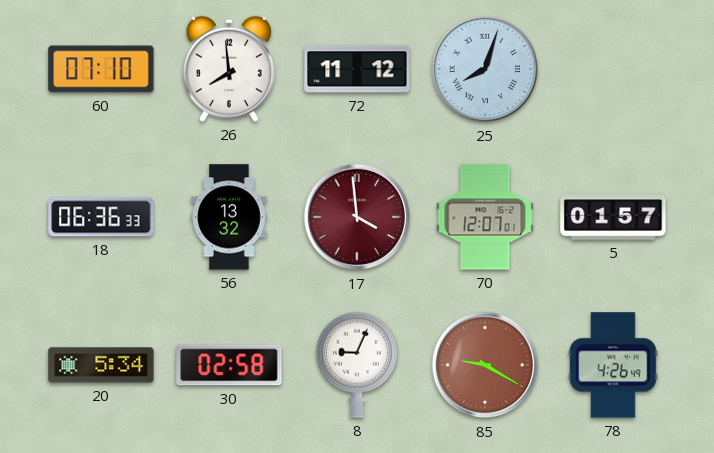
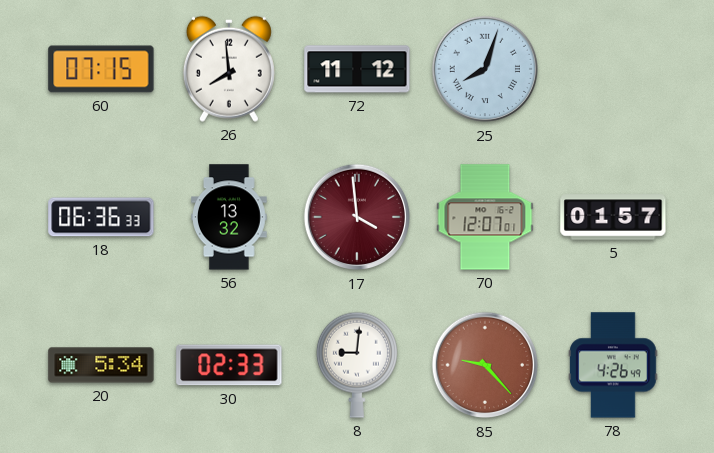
60: 07:10 -> 07:15
30: 02:58 -> 02:33
8: 9:04 -> 9:01
85: 9:20 -> 9:23
